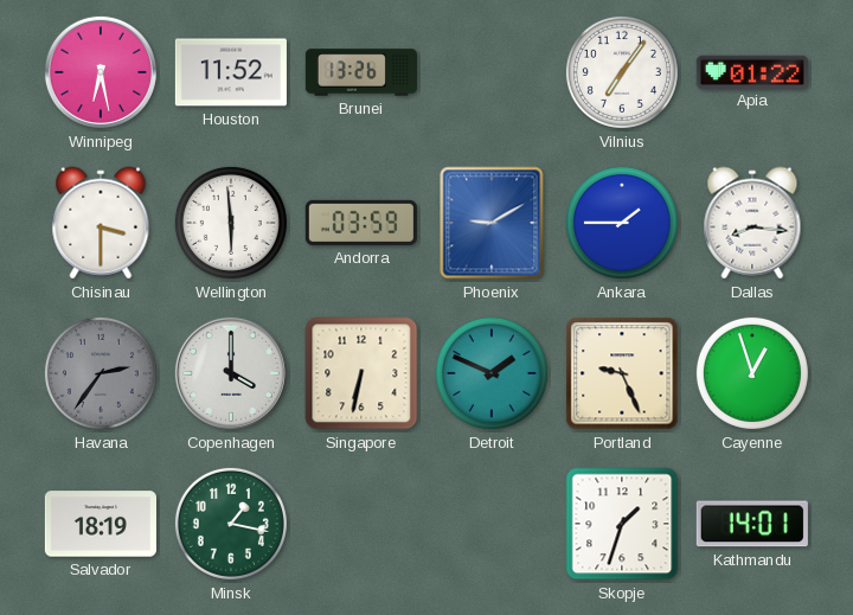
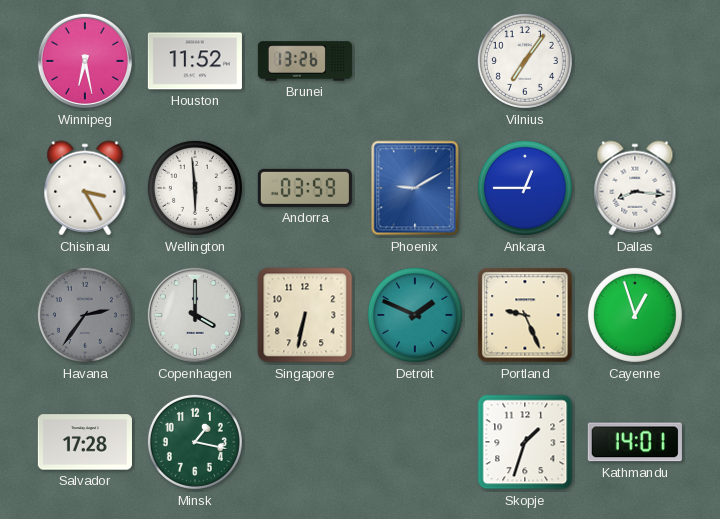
Apia: 01:22 -> none
Chisinau: 3:30 -> 3:25
Ankara: 1:45 -> 12:45
Salvador: 18:19 -> 17:28
